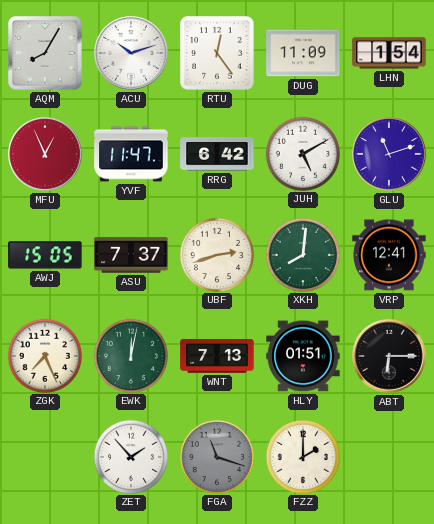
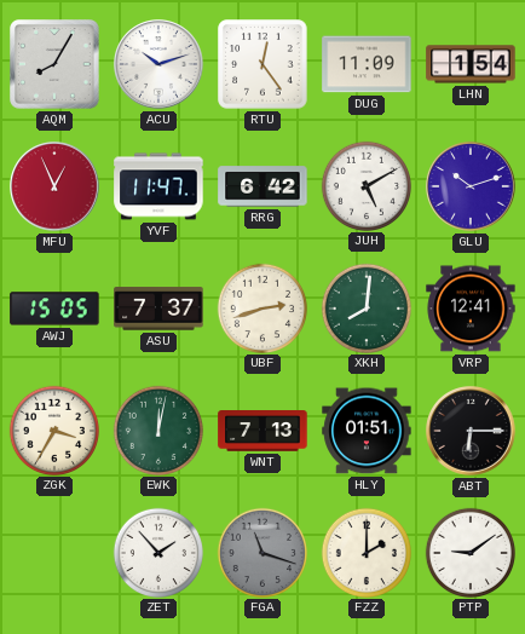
GLU: 11:12 -> 10:12
ZGK: 7:26 -> 3:35
PTP: none -> 9:09
